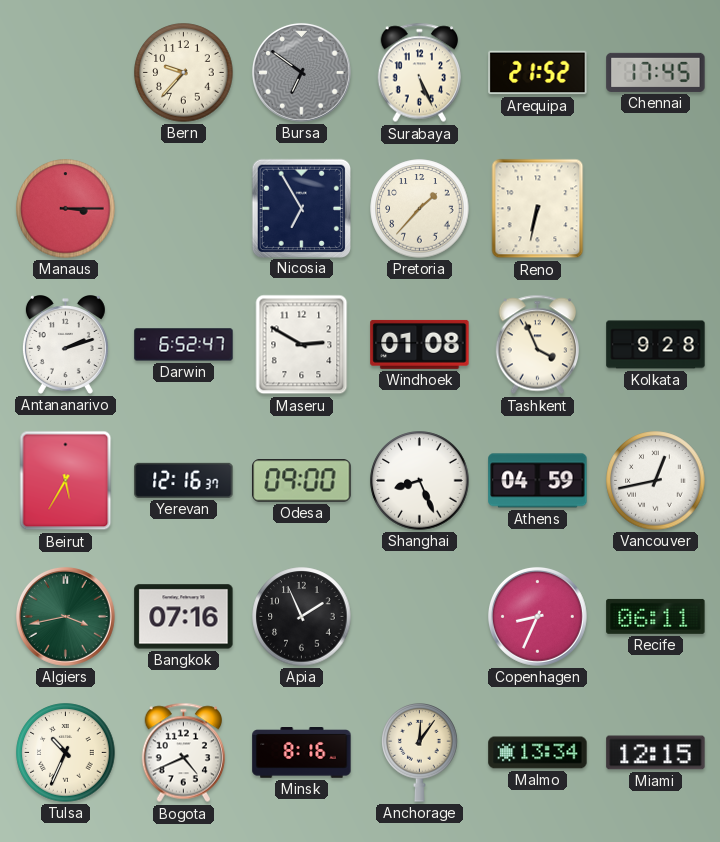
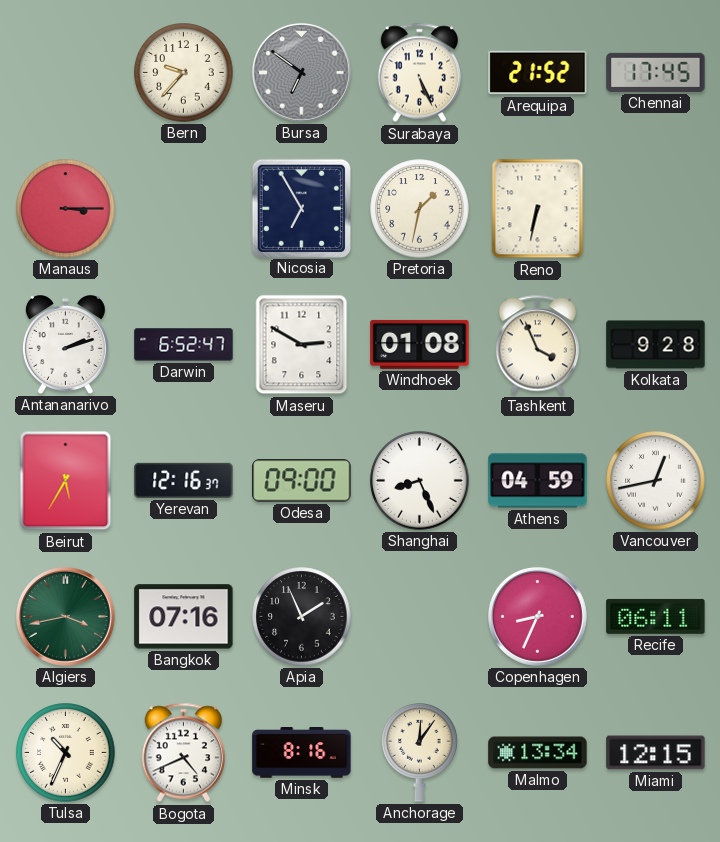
Pretoria: 1:37 -> 1:32
